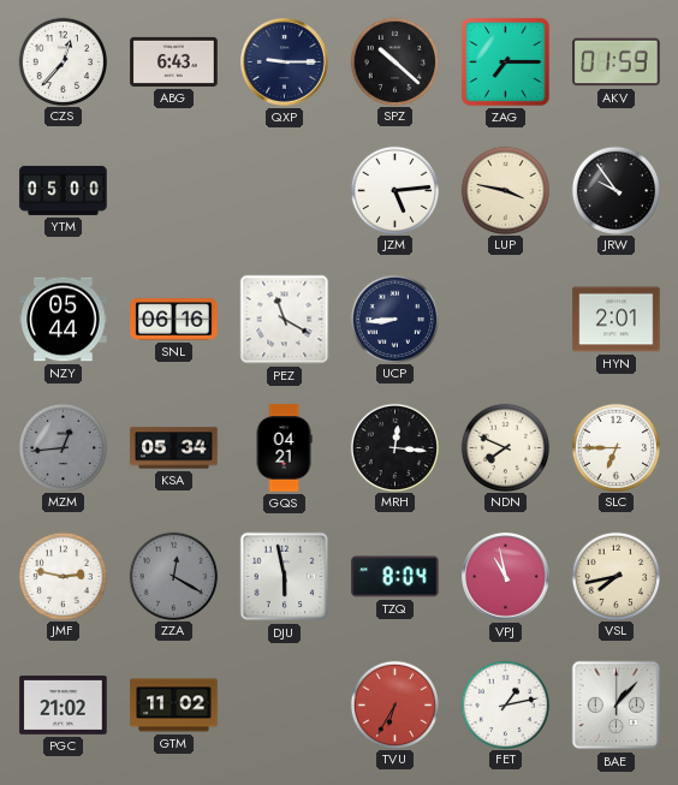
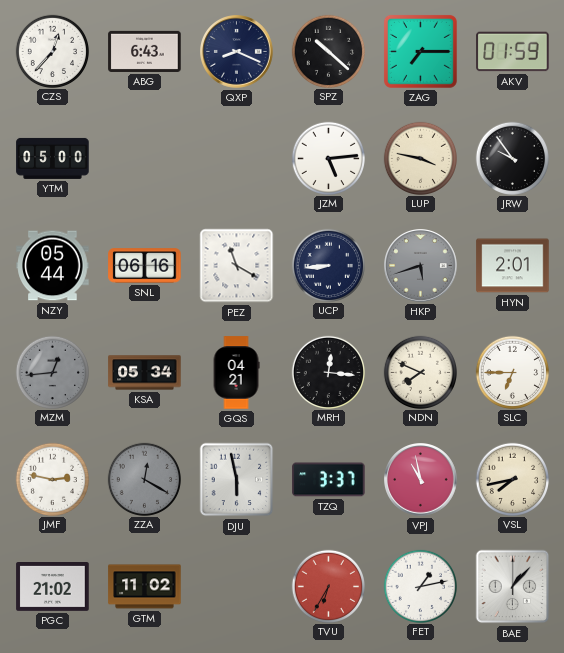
QXP: 9:15 -> 8:19
HKP: none -> 5:42
TZQ: 8:04 -> 3:37
